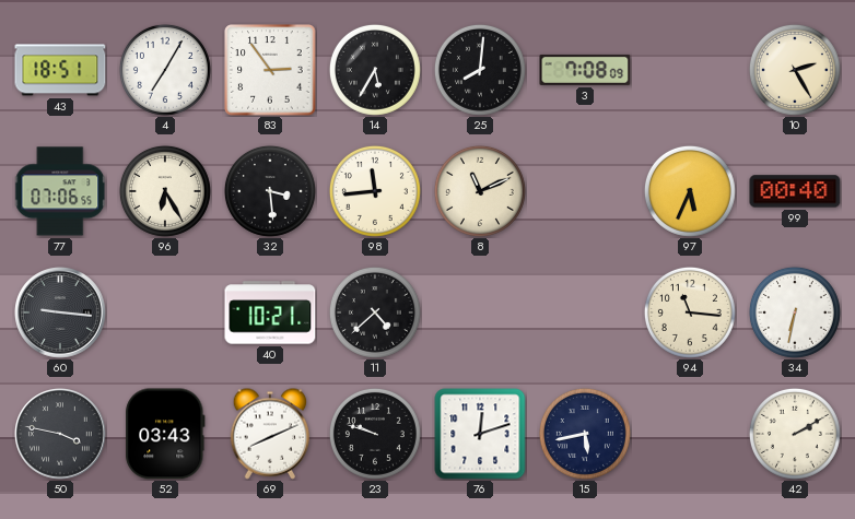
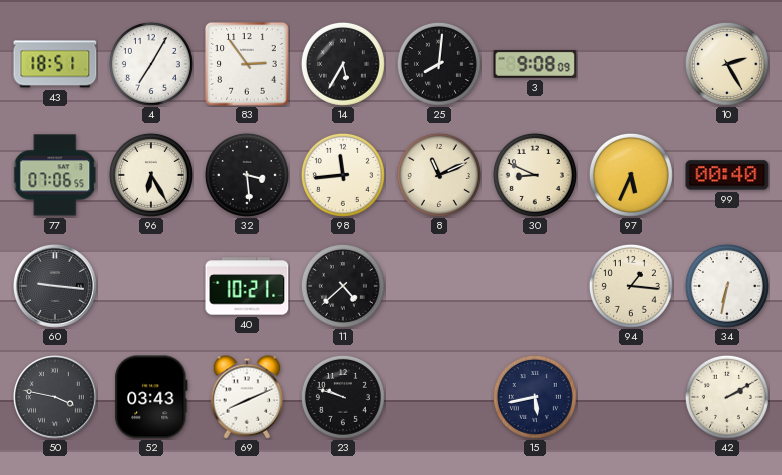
3: 7:08 -> 9:08
30: none -> 8:49
94: 11:16 -> 1:16
76: 12:12 -> none
